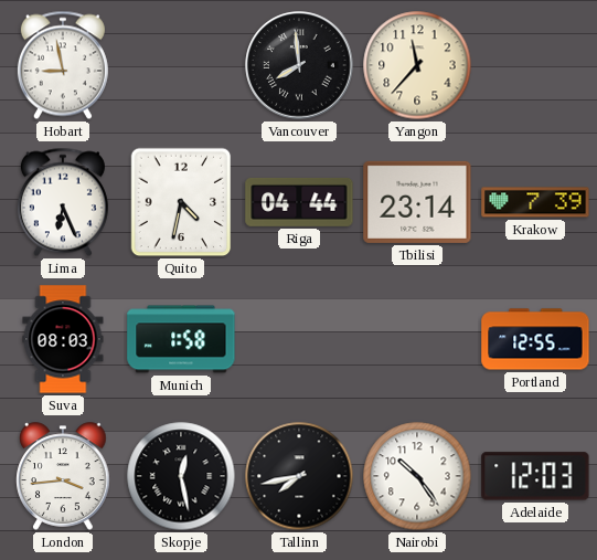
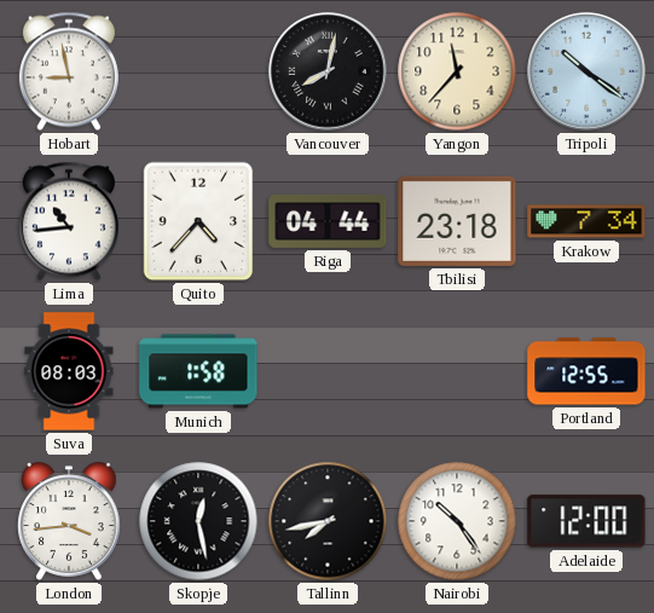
Vancouver: 7:59 -> 8:02
Tripoli: none -> 10:21
Lima: 6:26 -> 10:44
Quito: 4:32 -> 4:37
Tbilisi: 23:14 -> 23:18
Krakow: 7:39 -> 7:34
Adelaide: 12:03 -> 12:00
